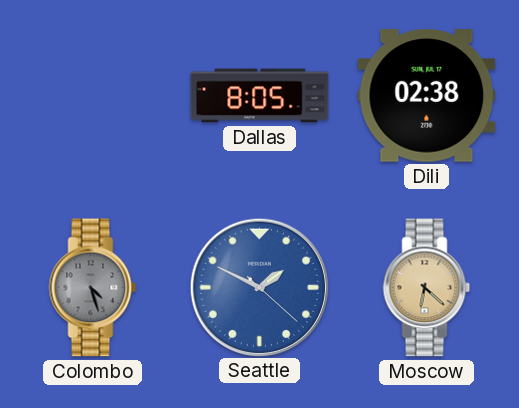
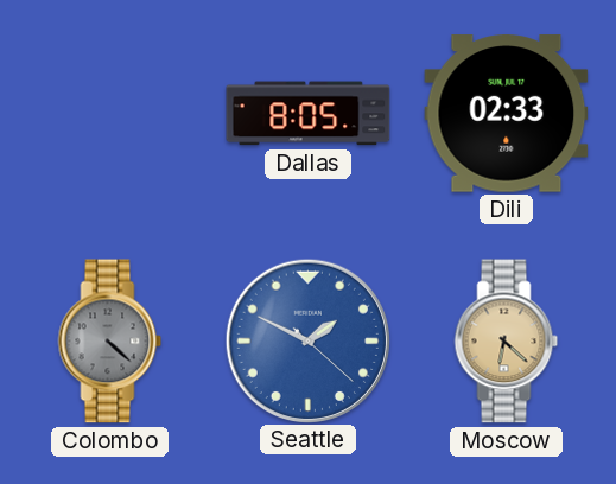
Dili: 02:38 -> 02:33
Colombo: 4:27 -> 4:22
